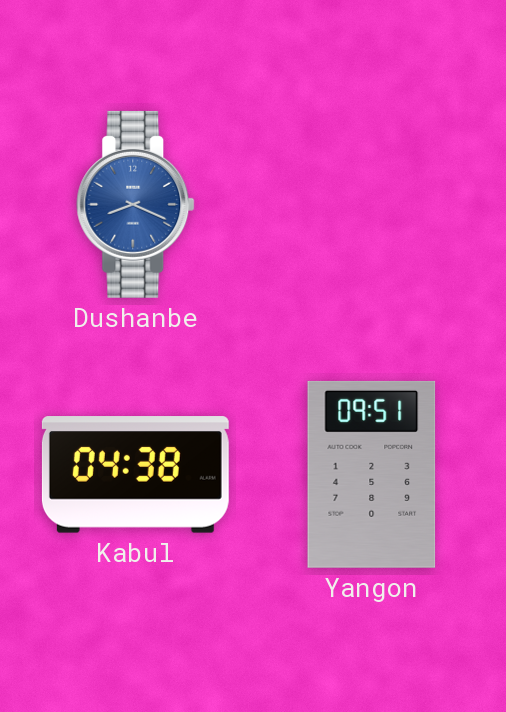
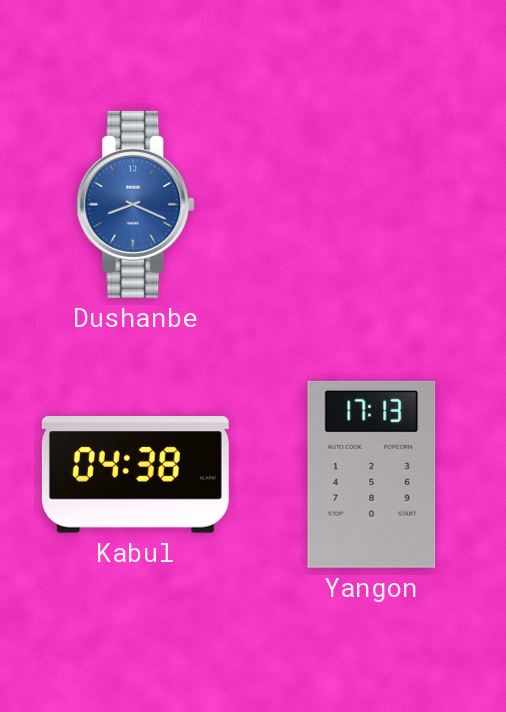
Yangon: 09:51 -> 17:13
